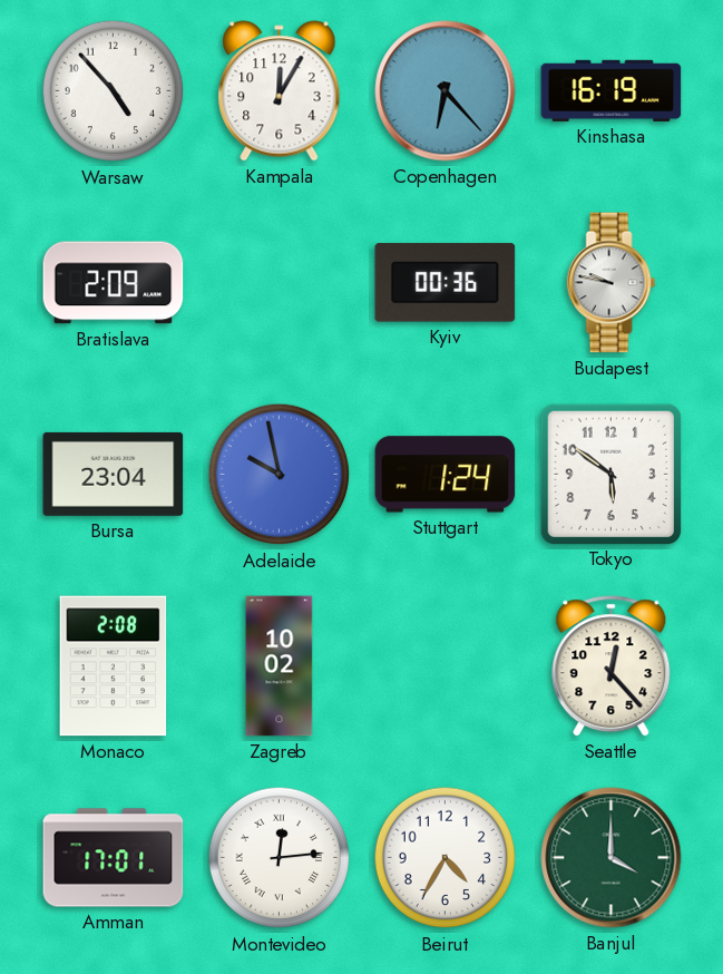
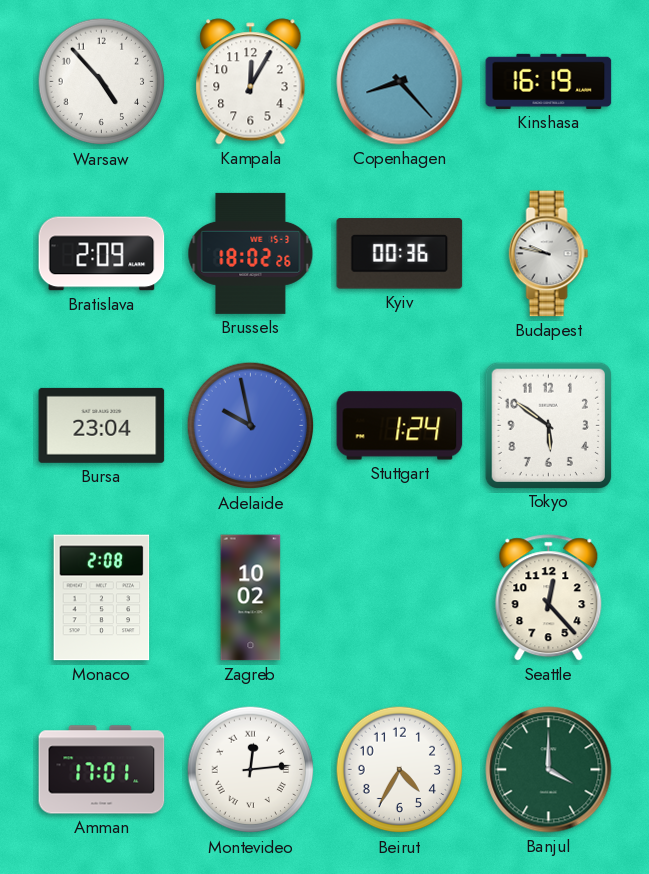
Copenhagen: 6:23 -> 8:23
Brussels: none -> 18:02
